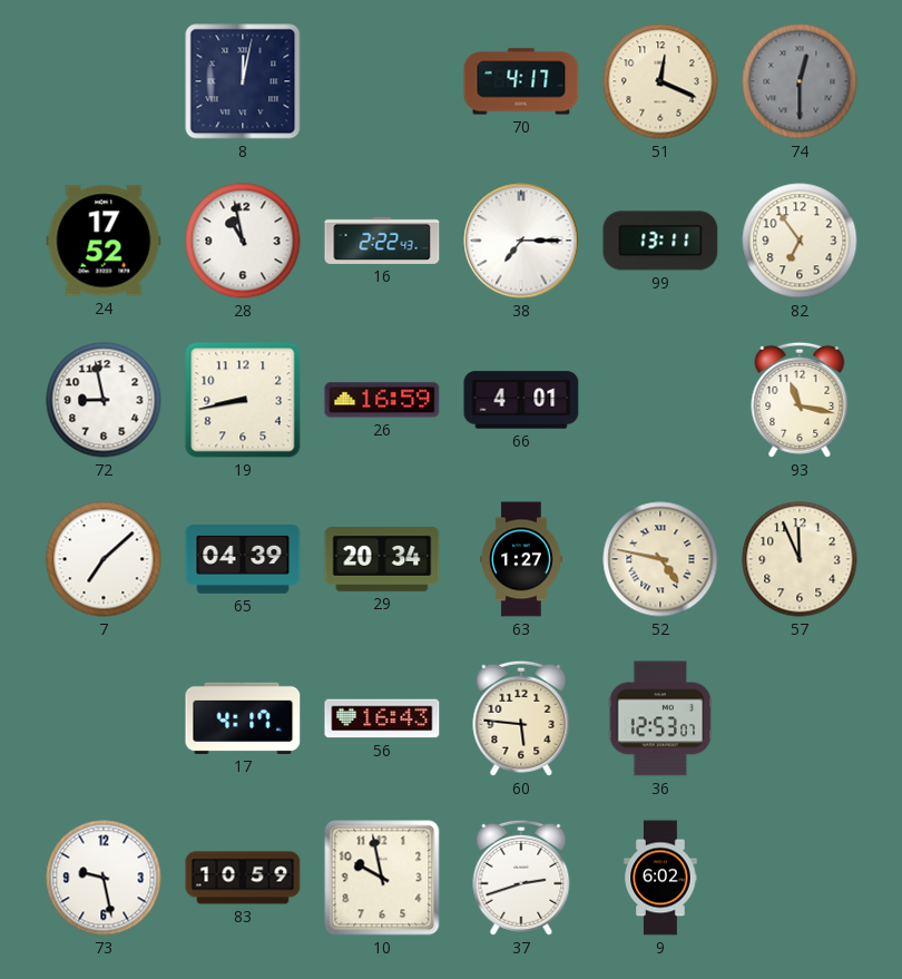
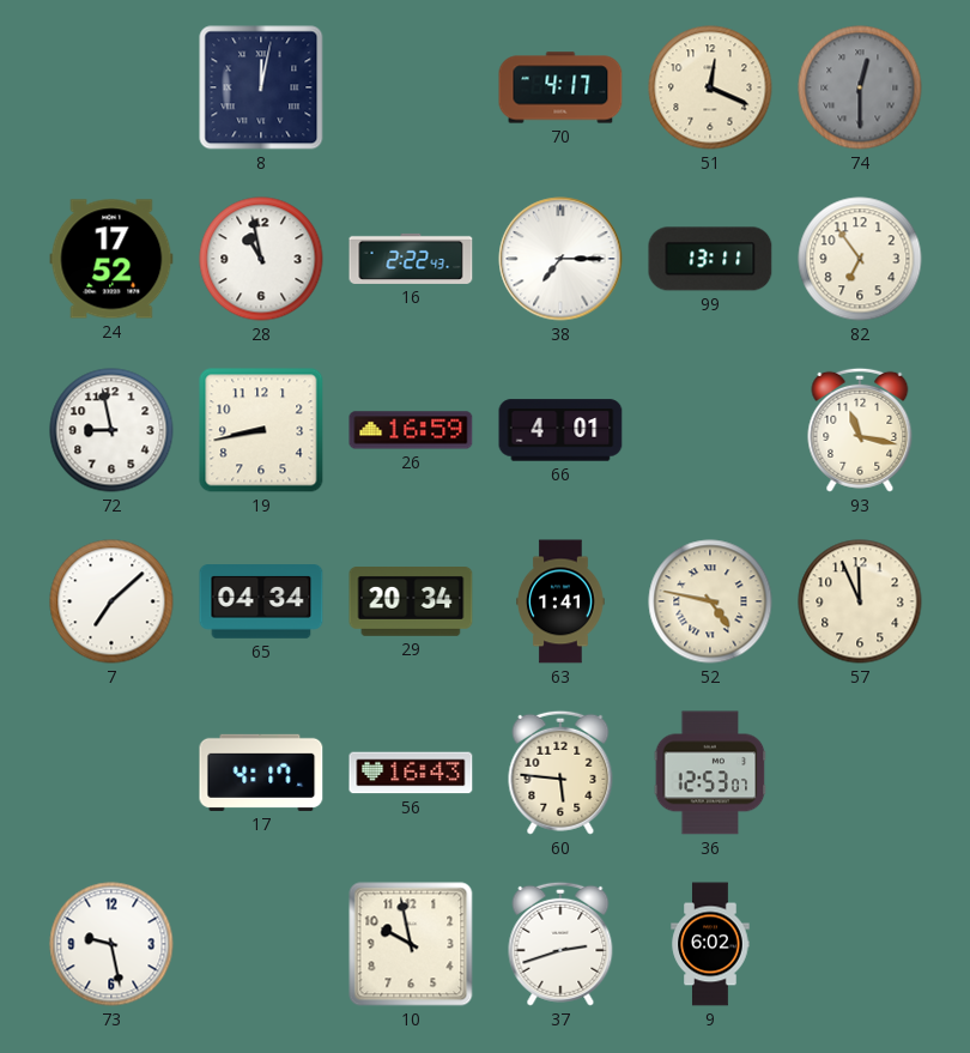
65: 04:39 -> 04:34
63: 1:27 -> 1:41
83: 10:59 -> none
